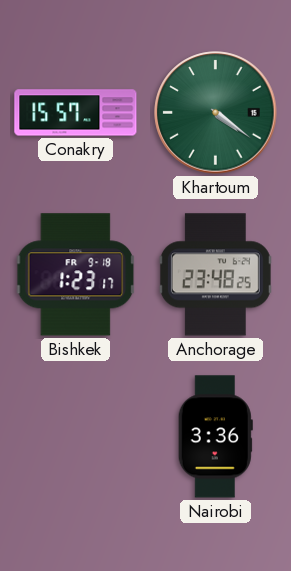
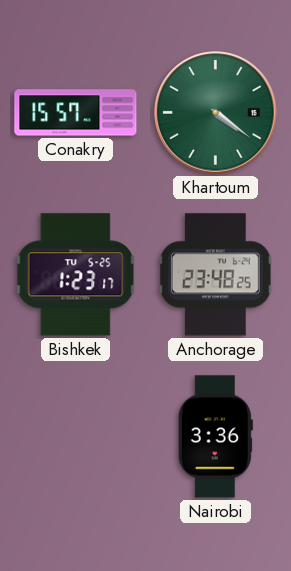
Bishkek date: FR 9-18 -> TU 5-25
